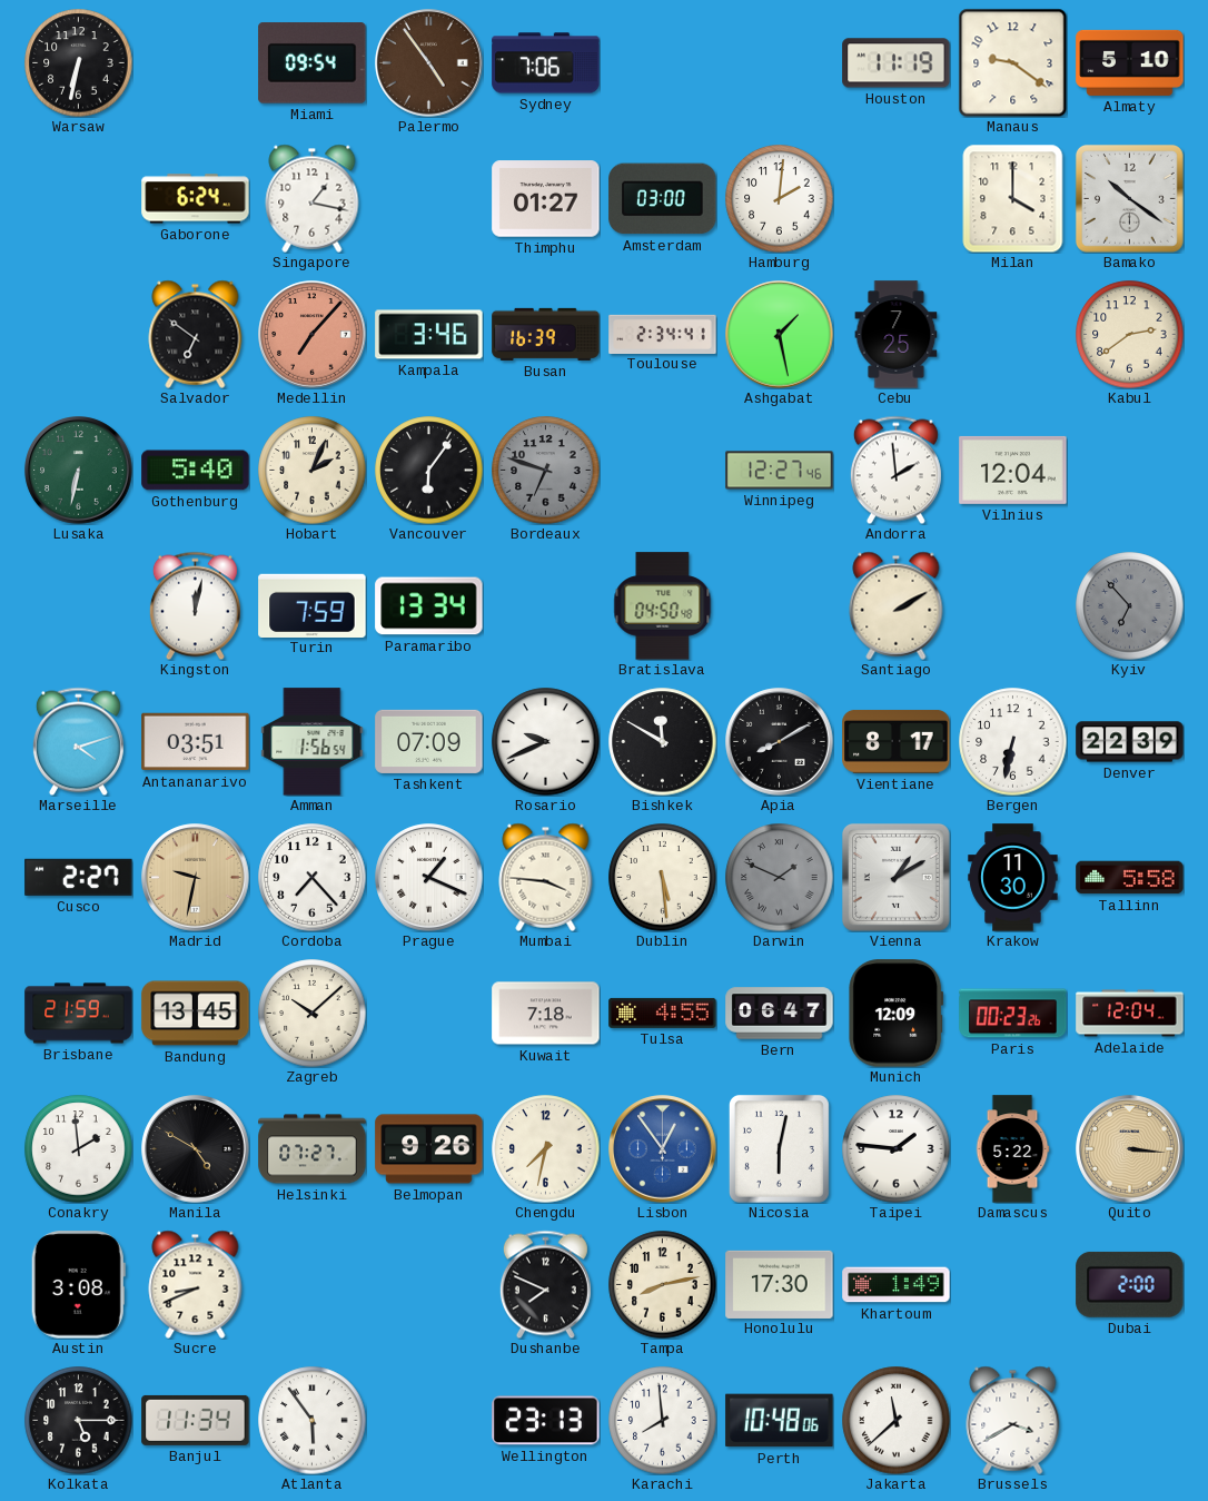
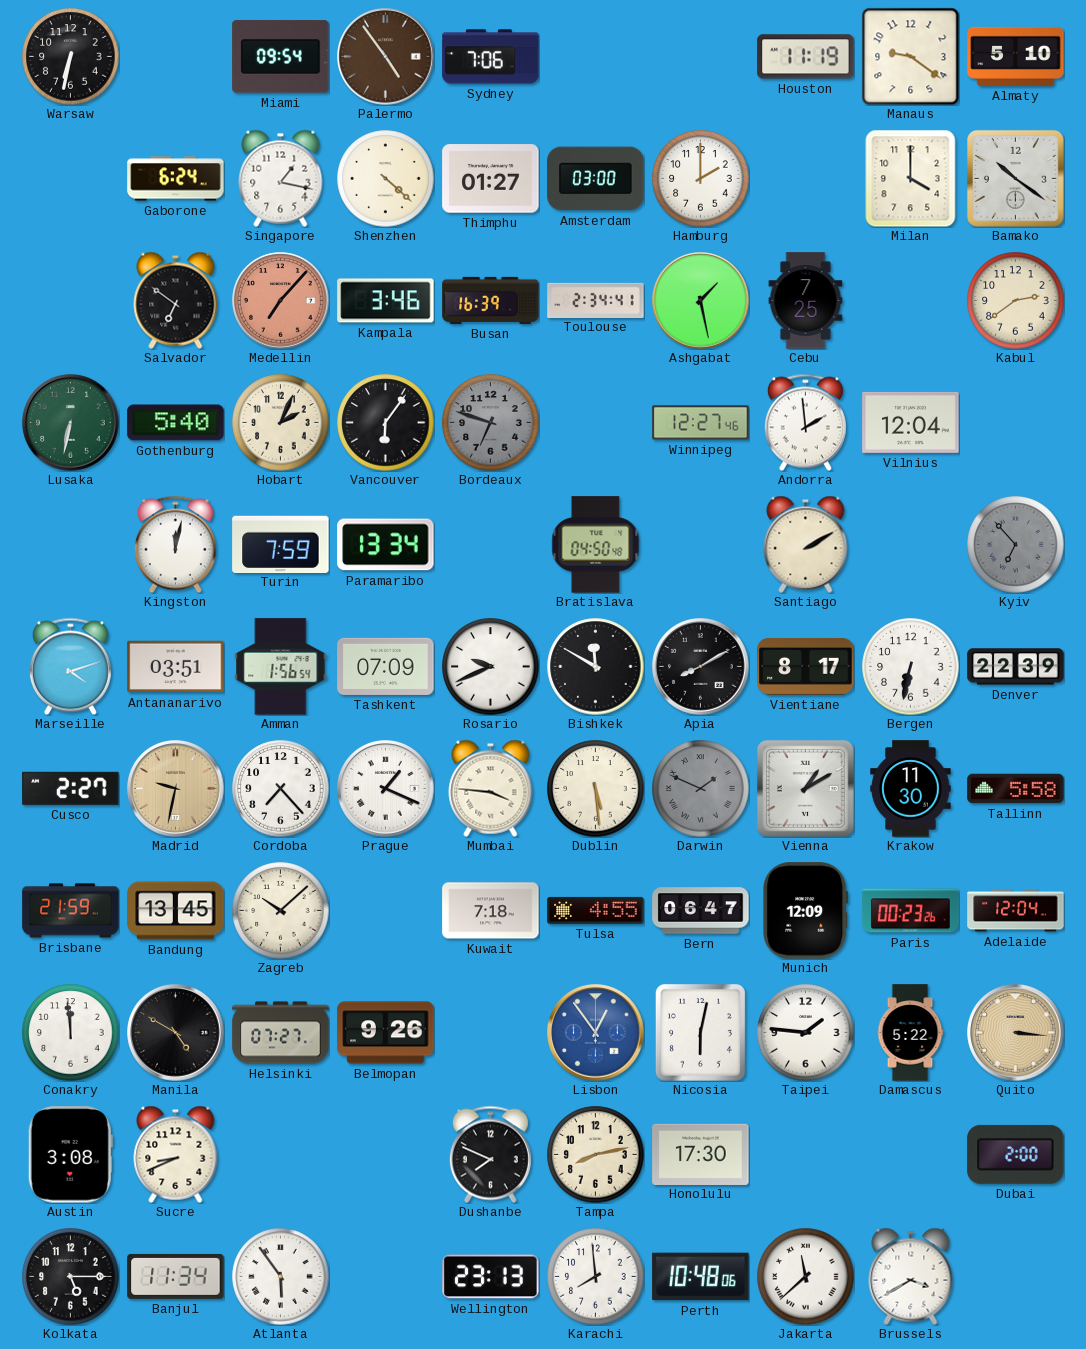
Shenzhen: none -> 4:22
Hamburg: 2:01 -> 2:00
Conakry: 1:59 -> 11:59
Chengdu: 7:32 -> none
Khartoum: 1:49 -> none
